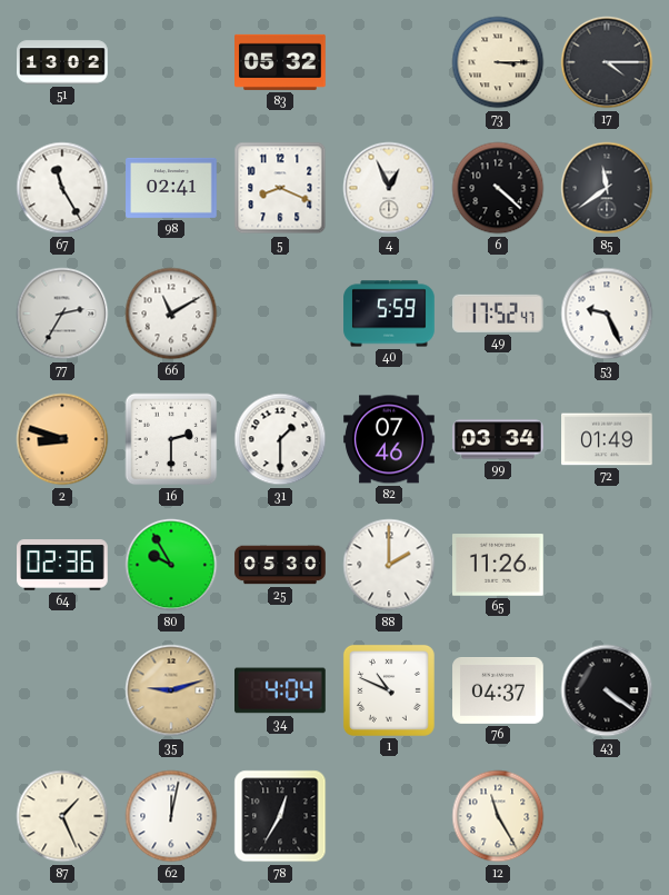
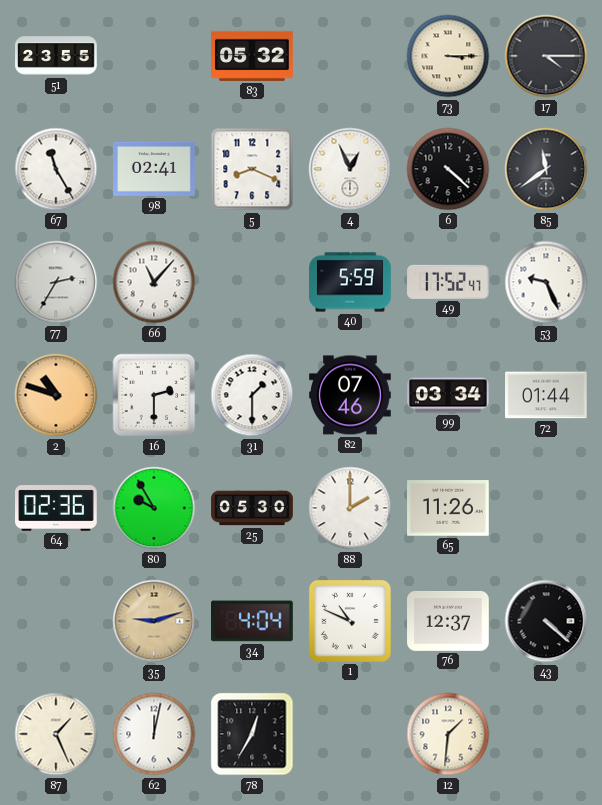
51: 13:02 -> 23:55
66: 11:10 -> 11:07
2: 8:48 -> 10:48
72: 01:49 -> 01:44
76: 04:37 -> 12:37
43: 4:21 -> 4:22
12: 11:25 -> 1:31
